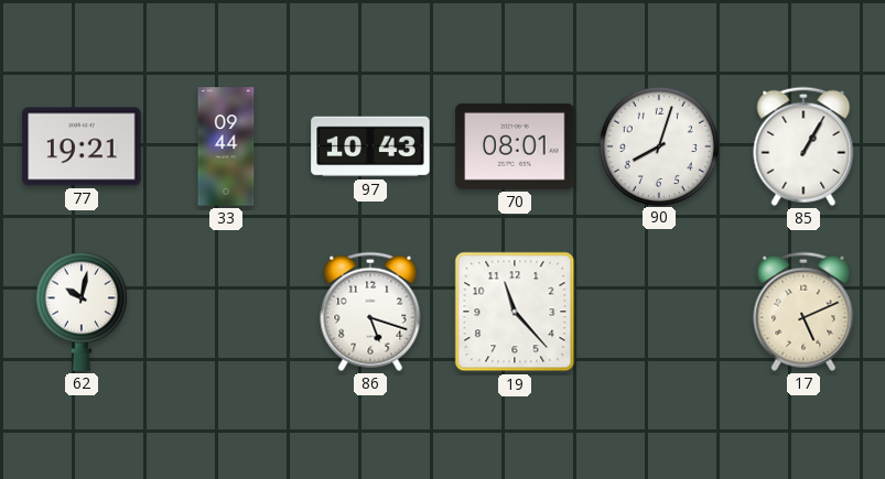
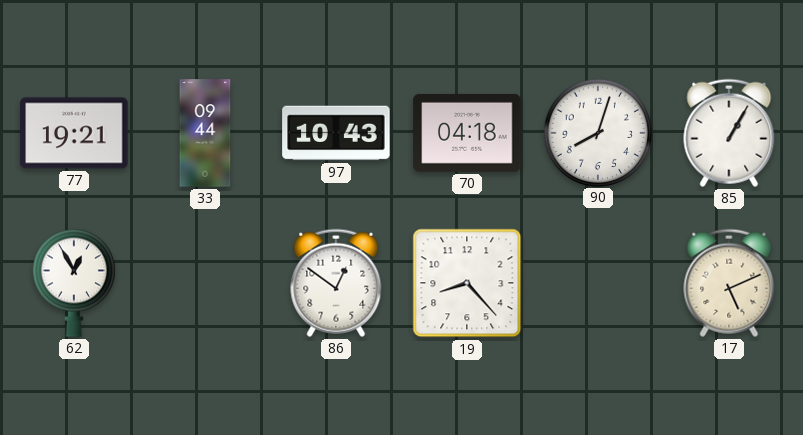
70: 08:01 -> 04:18
62: 10:02 -> 12:55
86: 5:18 -> 12:51
19: 11:23 -> 8:23
